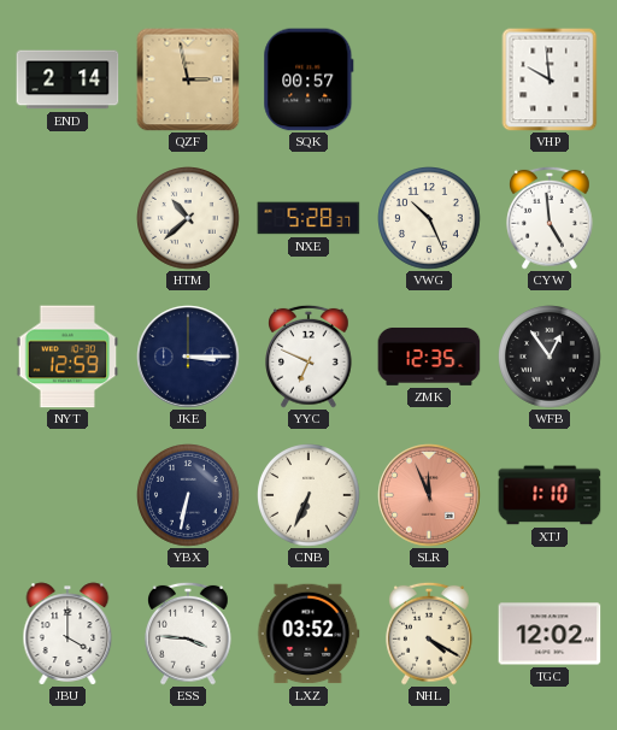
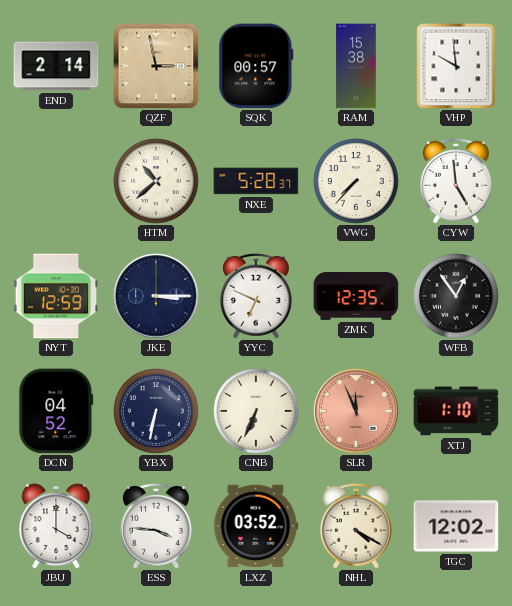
RAM: none -> 15:38
VWG: 10:26 -> 7:37
DCN: none -> 04:52
